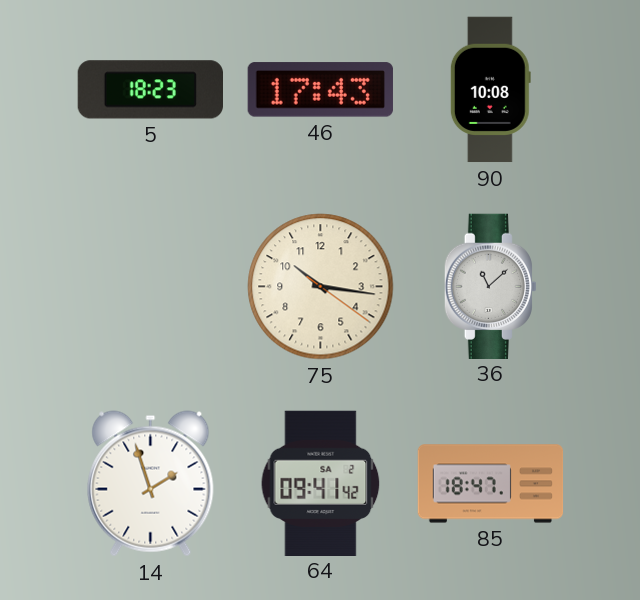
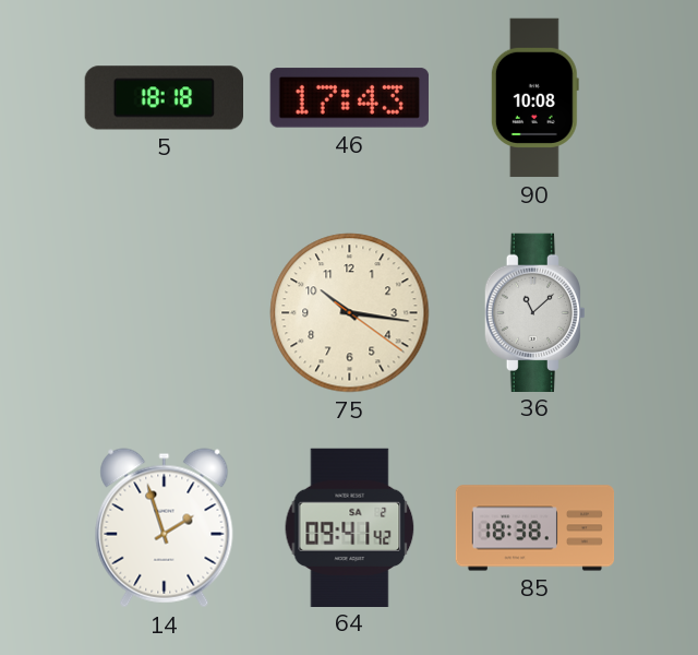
5: 18:23 -> 18:18
85: 18:47 -> 18:38
